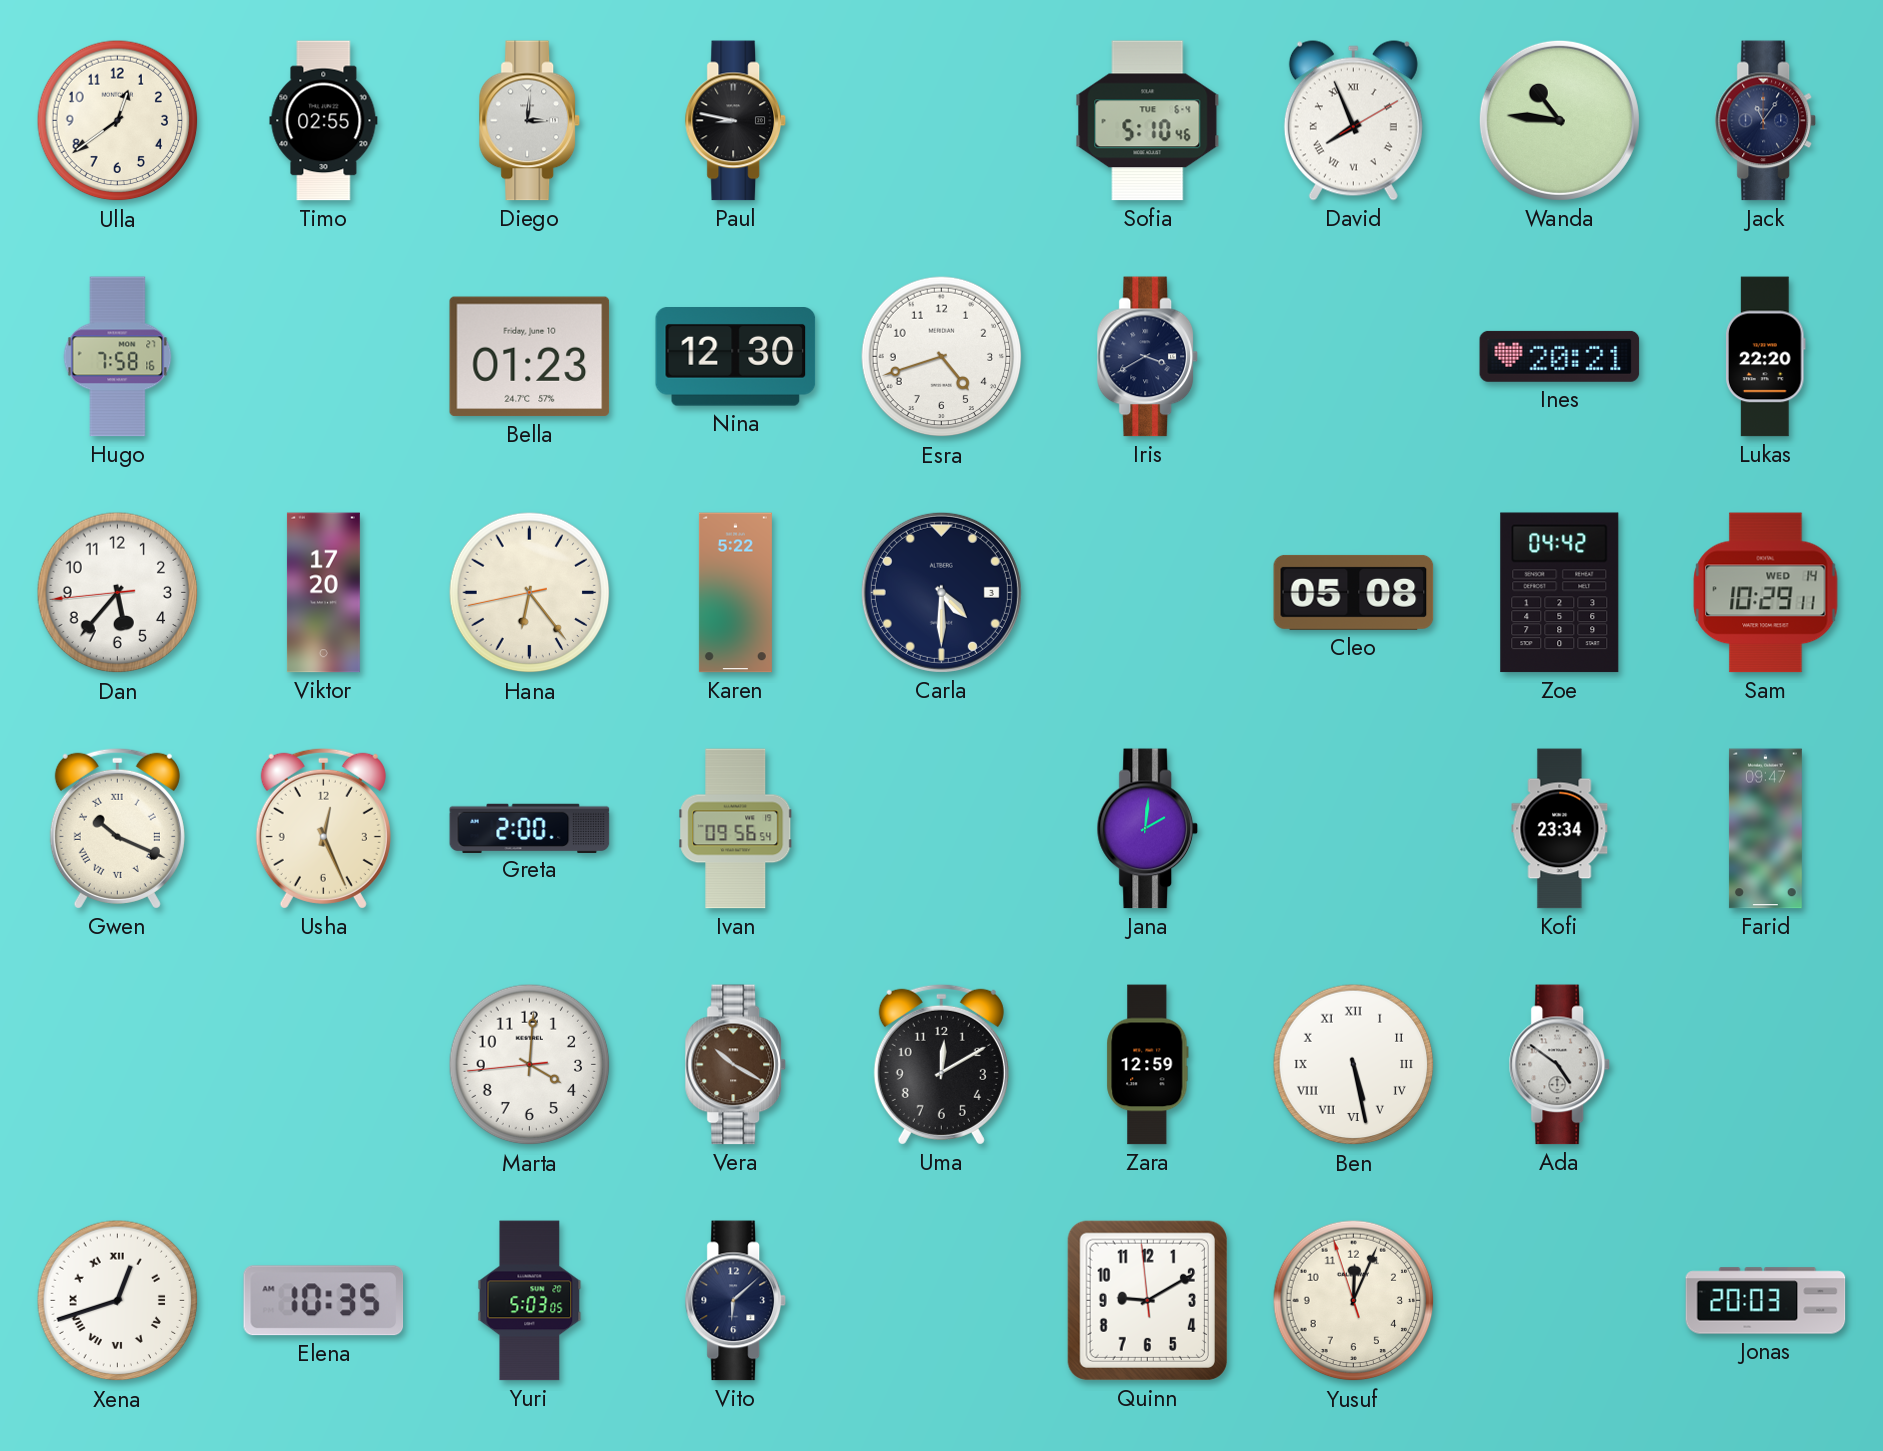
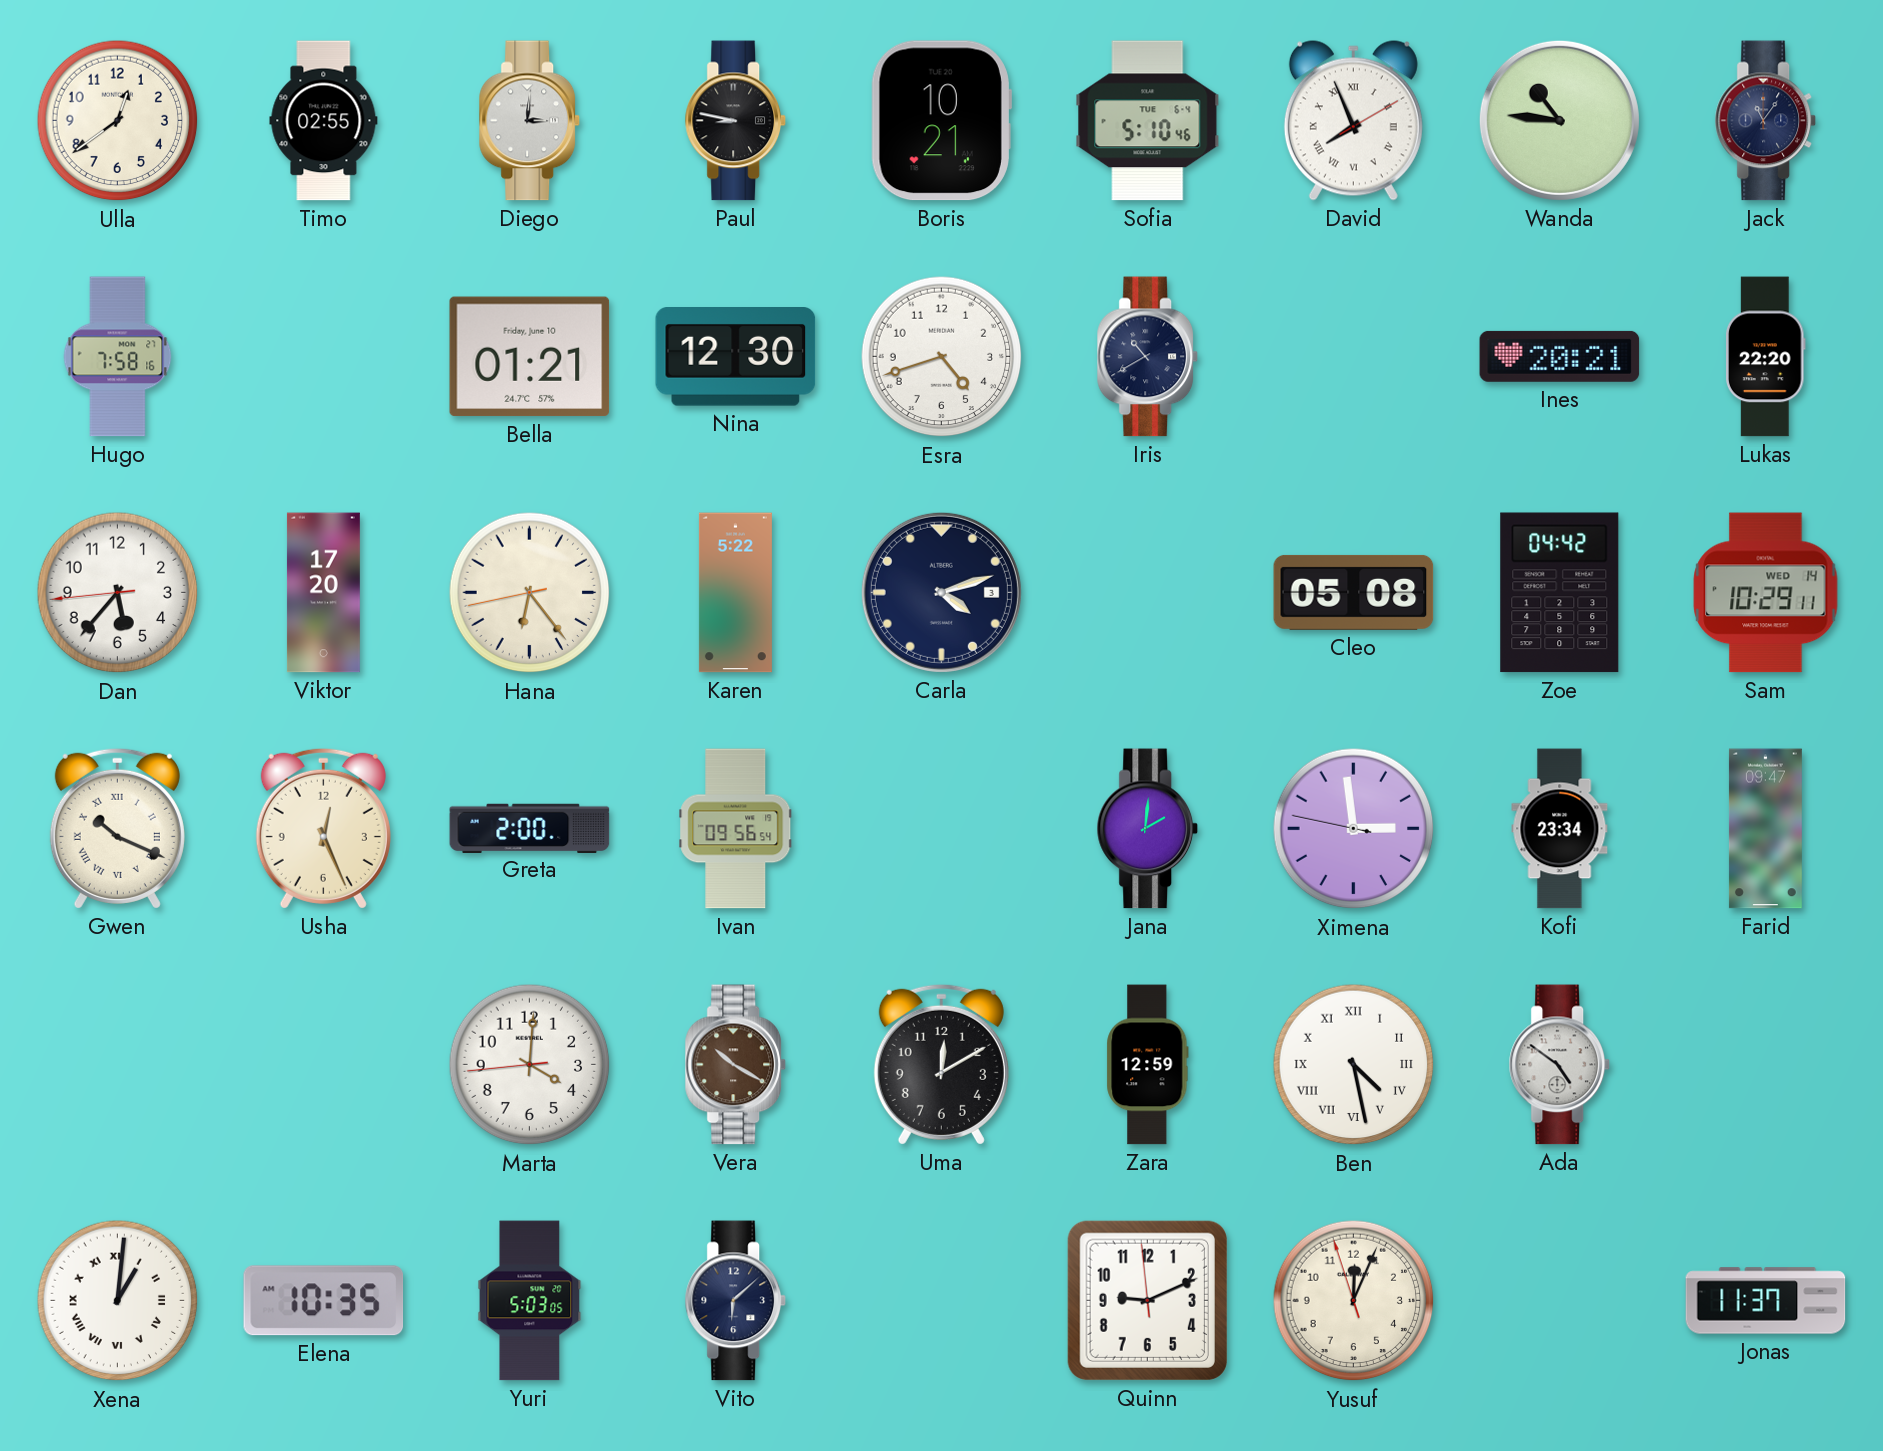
Boris: none -> 10:21
Bella: 01:23 -> 01:21
Iris: 3:40 -> 10:40
Carla: 4:30 -> 4:12
Ximena: none -> 2:58
Ben: 5:28 -> 4:28
Xena: 12:42 -> 1:01
Quinn: 9:09 -> 9:10
Jonas: 20:03 -> 11:37
